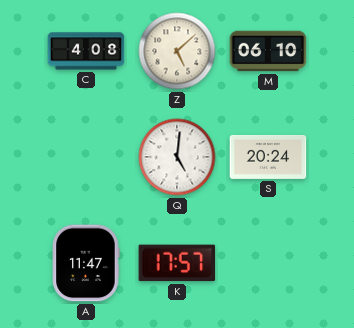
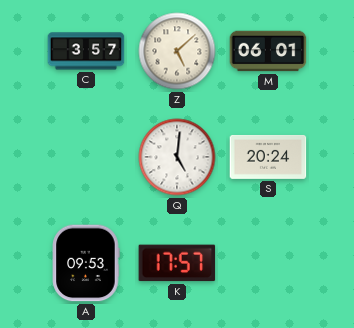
C: 4:08 -> 3:57
M: 06:10 -> 06:01
A: 11:47 -> 09:53
